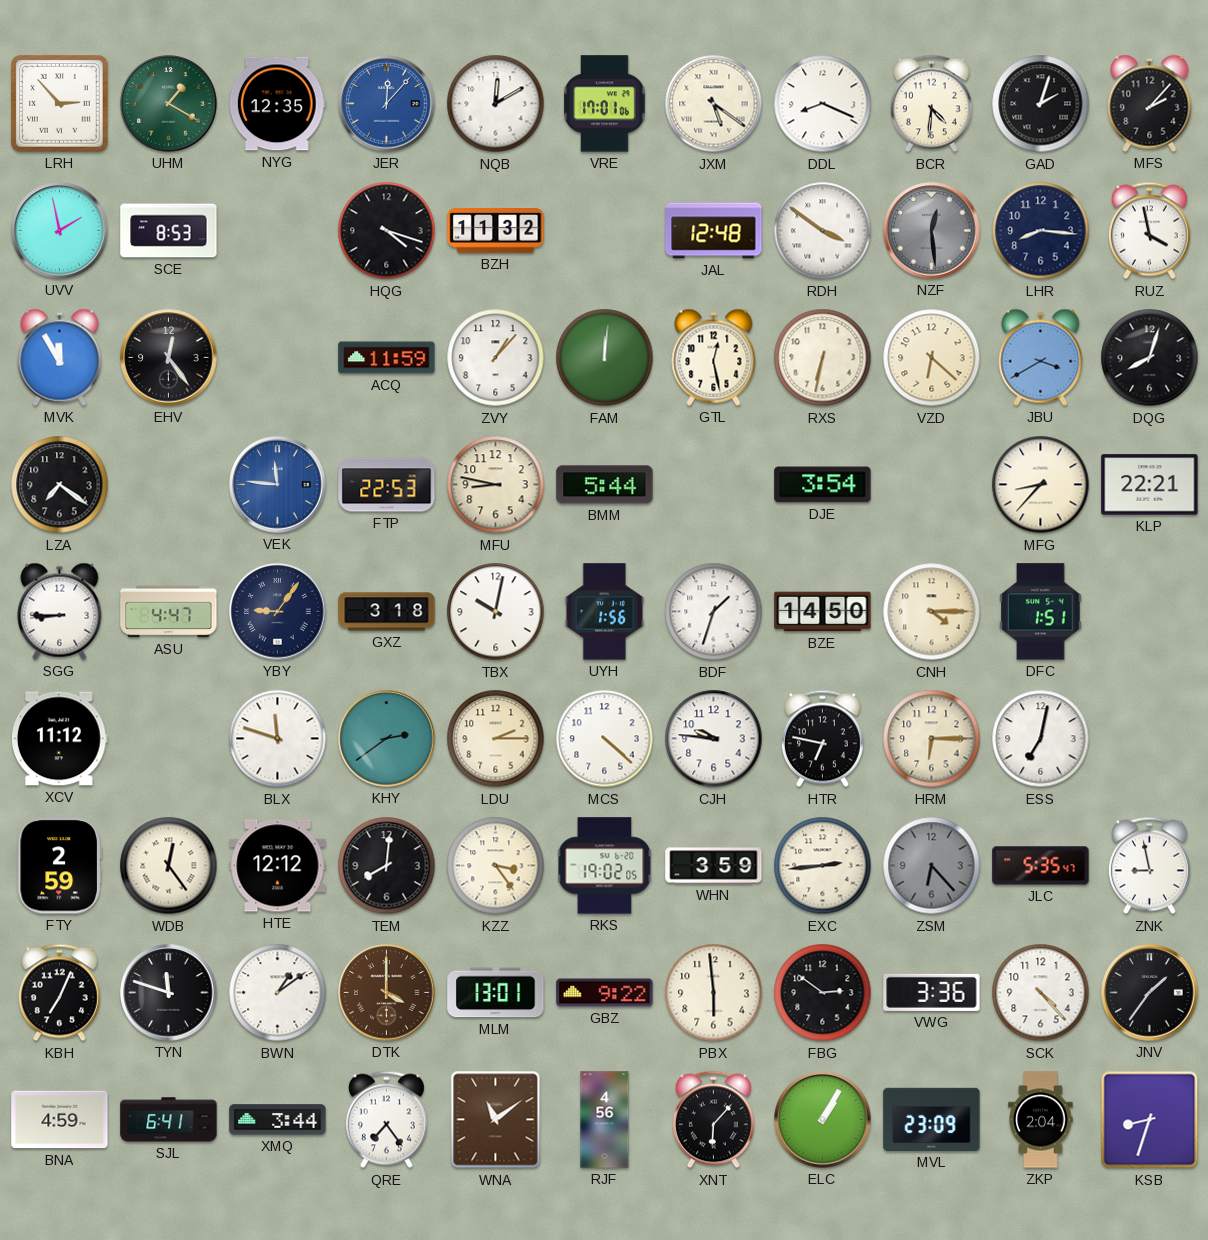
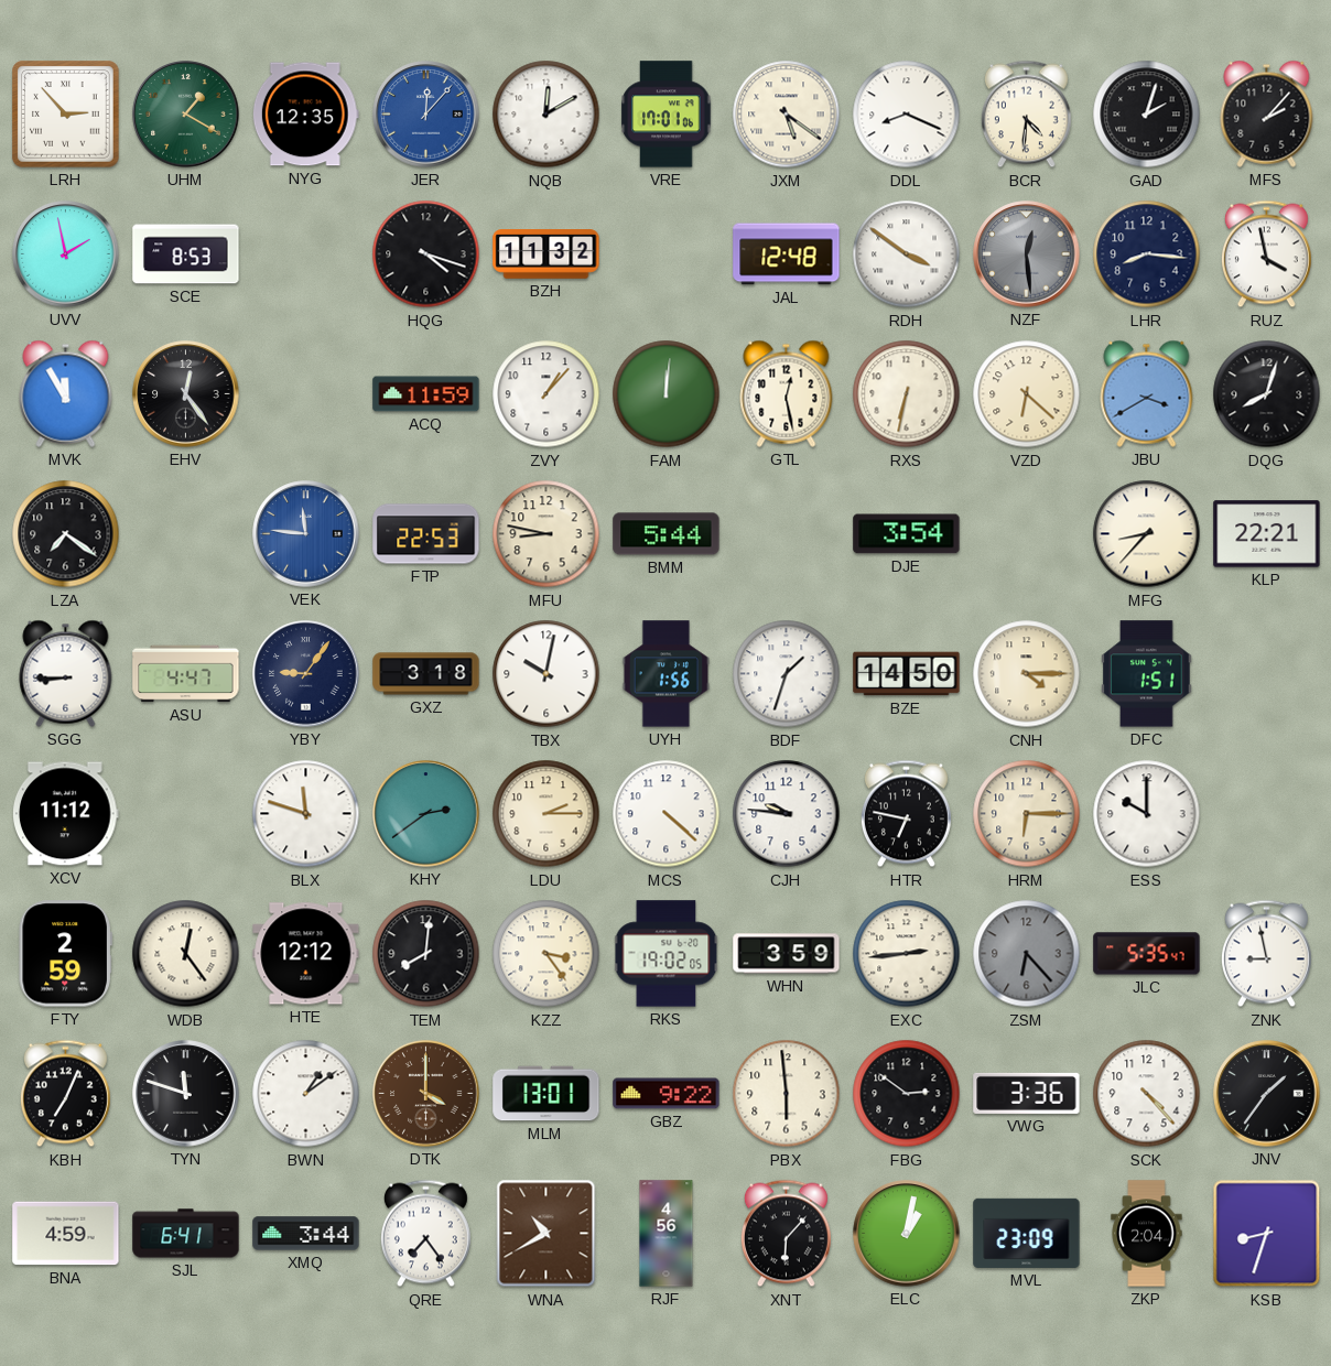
ESS: 7:02 -> 10:00
WNA: 11:09 -> 10:40
ELC: 1:05 -> 1:02
